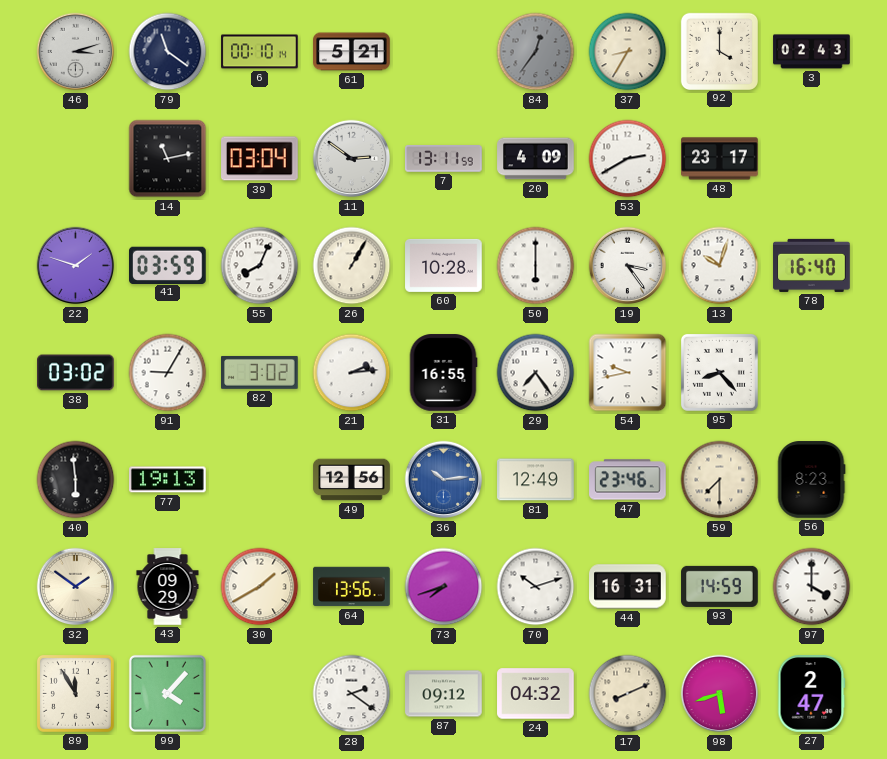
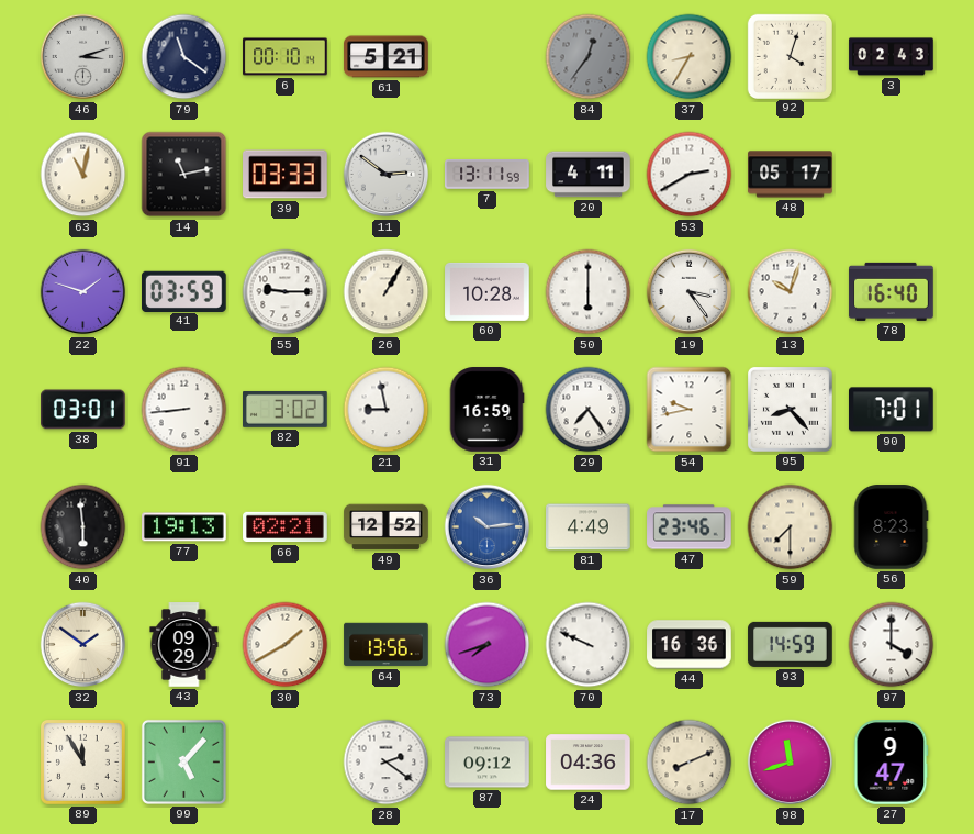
92: 4:00 -> 4:03
63: none -> 11:02
39: 03:04 -> 03:33
20: 4:09 -> 4:11
48: 23:17 -> 05:17
55: 8:04 -> 9:15
38: 03:02 -> 03:01
91: 9:05 -> 8:44
21: 2:14 -> 8:58
31: 16:55 -> 16:59
90: none -> 7:01
66: none -> 02:21
49: 12:56 -> 12:52
81: 12:49 -> 4:49
70: 10:12 -> 9:49
44: 16:31 -> 16:36
99: 4:07 -> 5:07
24: 04:32 -> 04:36
98: 5:42 -> 11:42
27: 2:47 -> 9:47
